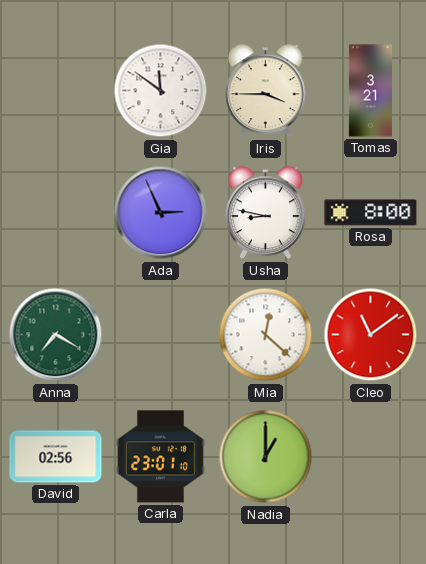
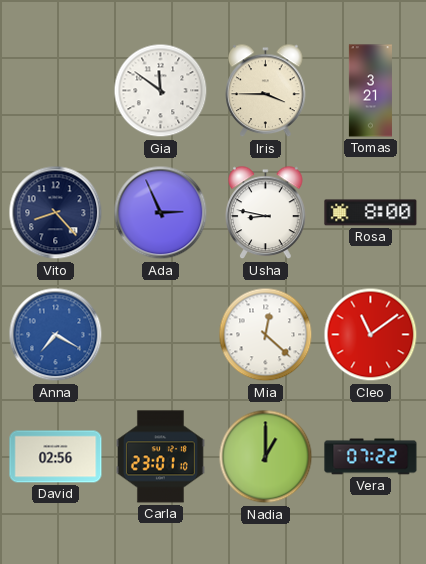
Vito: none -> 8:23
Anna dial: green -> blue
Vera: none -> 07:22
